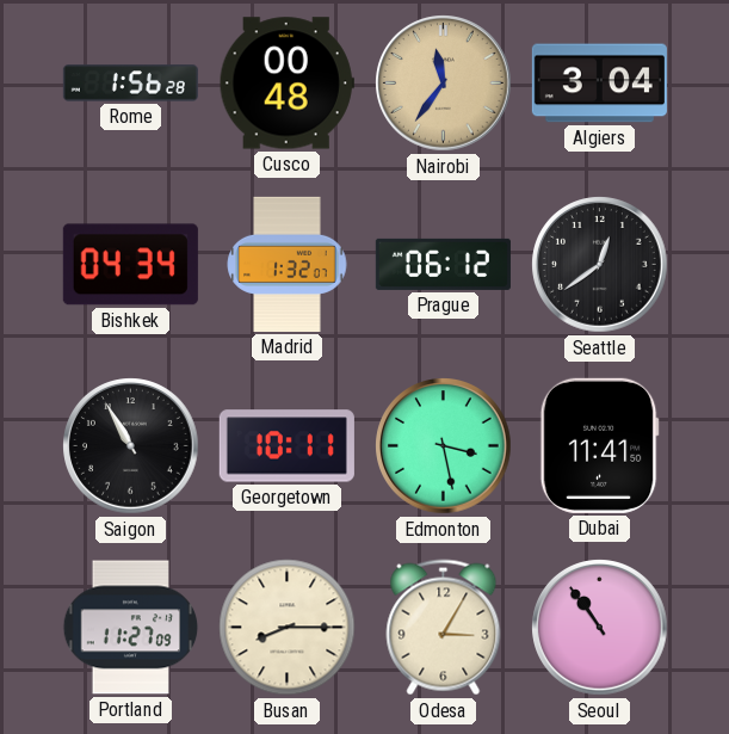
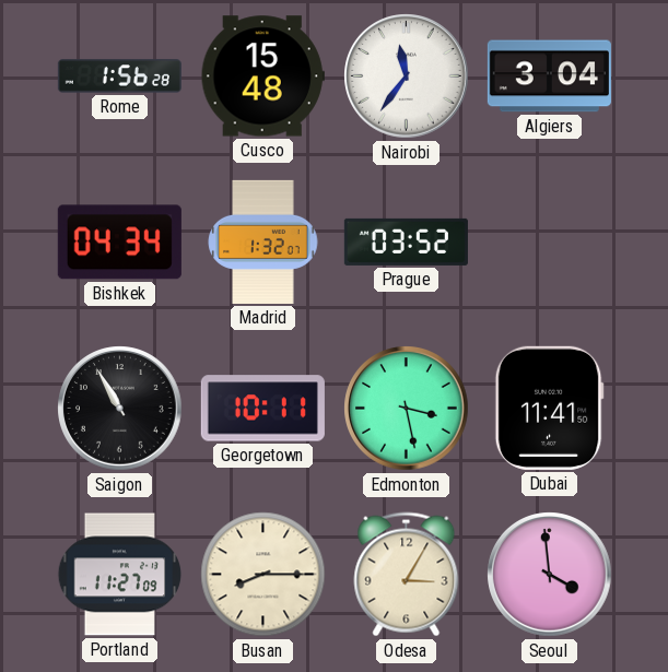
Cusco: 00:48 -> 15:48
Nairobi dial: champagne -> white
Prague: 06:12 -> 03:52
Seattle: 12:39 -> none
Seoul: 10:54 -> 3:59
